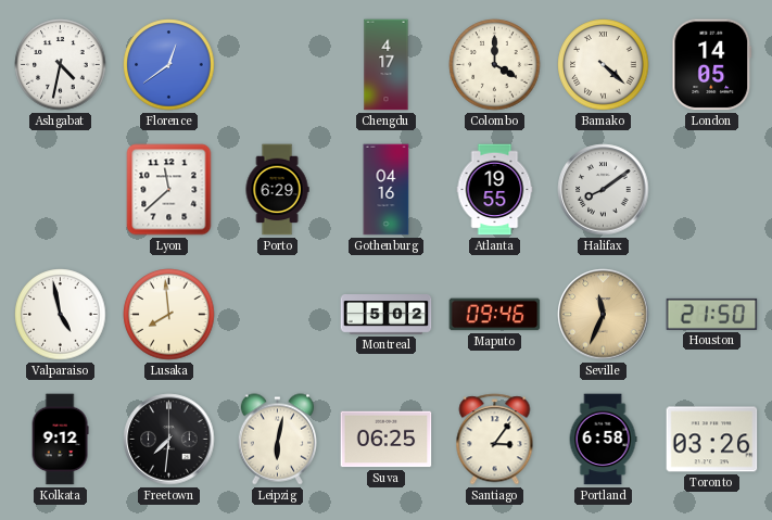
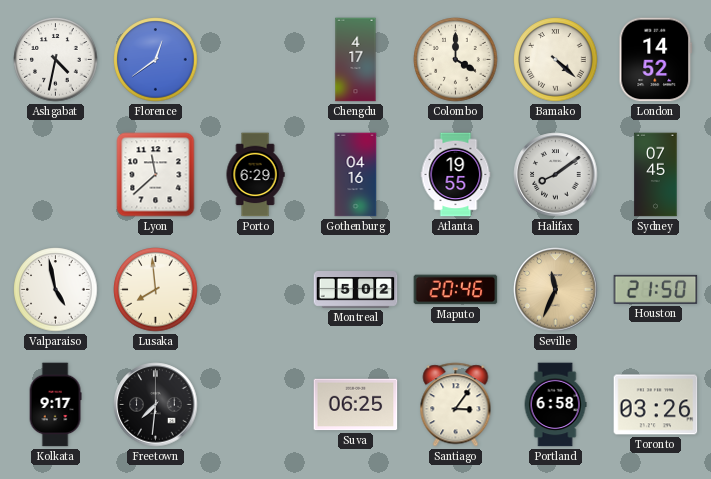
London: 14:05 -> 14:52
Sydney: none -> 07:45
Maputo: 09:46 -> 20:46
Kolkata: 9:12 -> 9:17
Leipzig: 6:02 -> none
